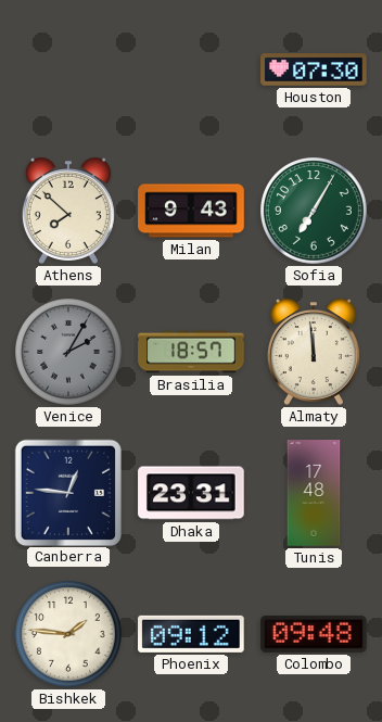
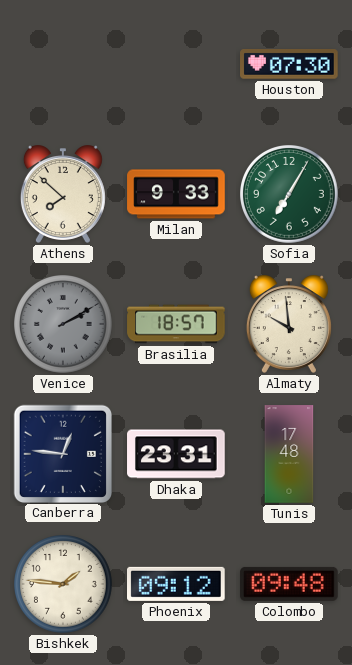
Milan: 9:43 -> 9:33
Venice: 2:05 -> 2:10
Almaty: 11:59 -> 9:59
